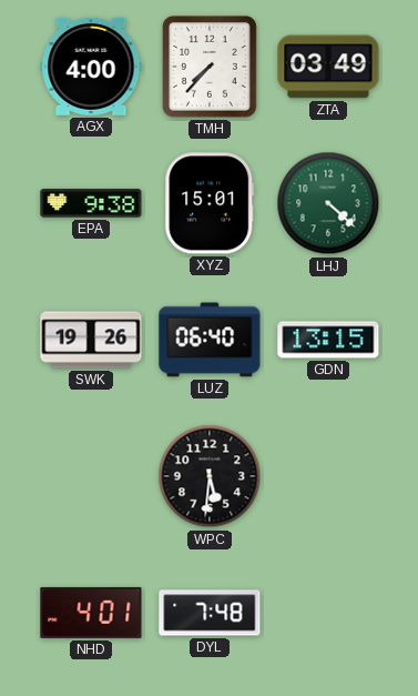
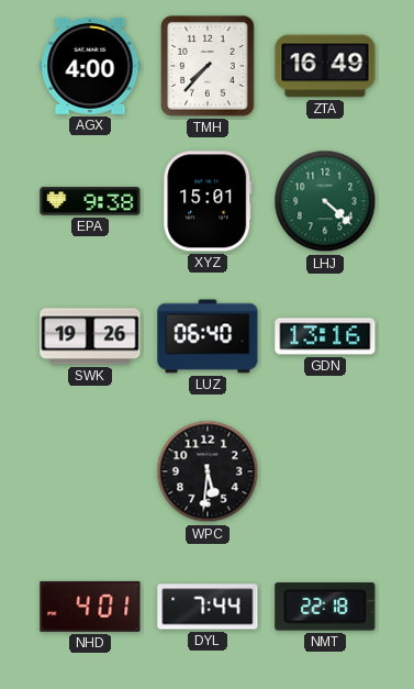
ZTA: 03:49 -> 16:49
GDN: 13:15 -> 13:16
DYL: 7:48 -> 7:44
NMT: none -> 22:18
